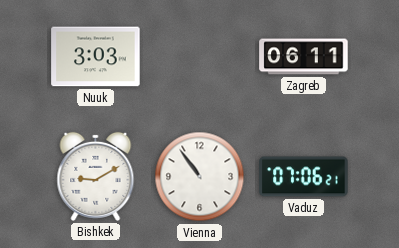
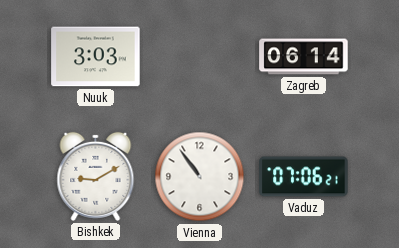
Zagreb: 06:11 -> 06:14
